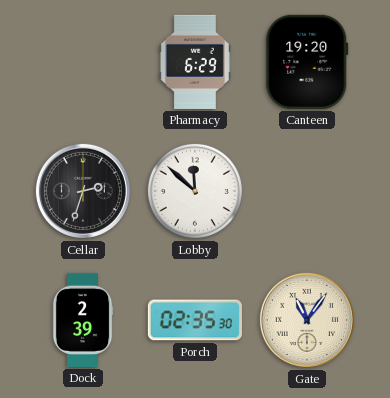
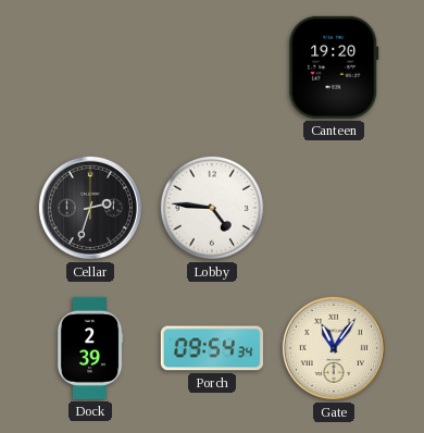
Pharmacy: 6:29 -> none
Lobby: 11:52 -> 4:46
Porch: 02:35 -> 09:54
